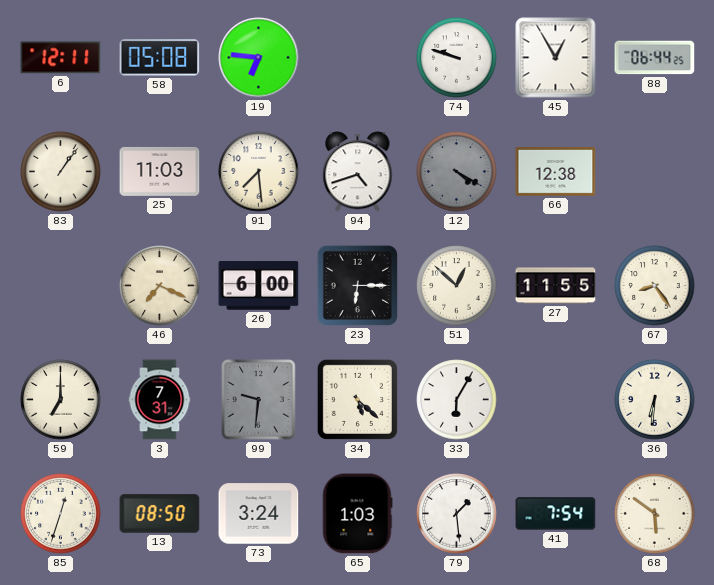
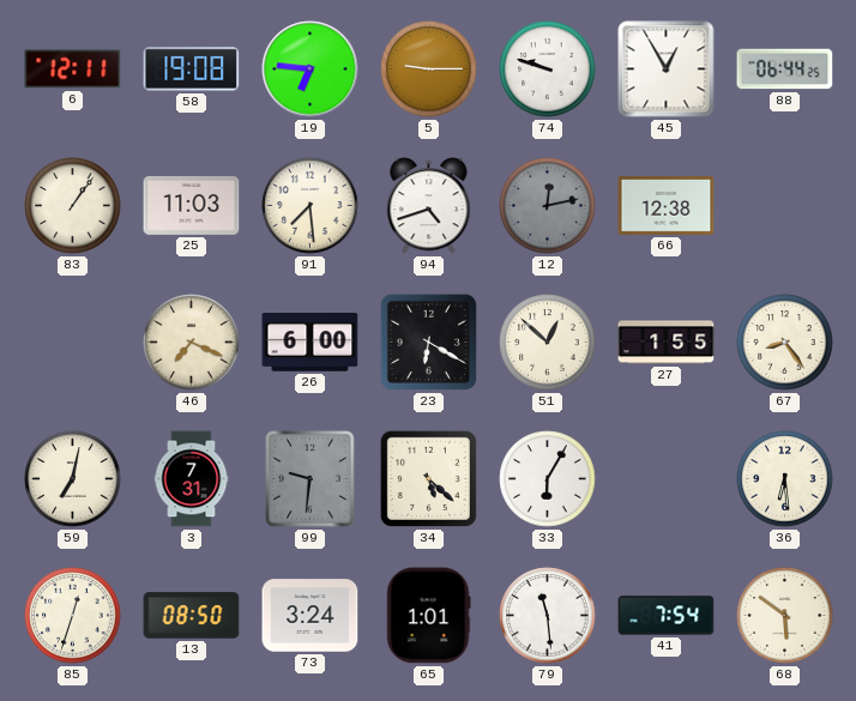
58: 05:08 -> 19:08
5: none -> 9:15
12: 4:20 -> 12:13
23: 6:15 -> 6:20
27: 11:55 -> 1:55
59: 7:00 -> 7:02
36: 6:31 -> 6:29
65: 1:03 -> 1:01
79: 1:29 -> 11:29
